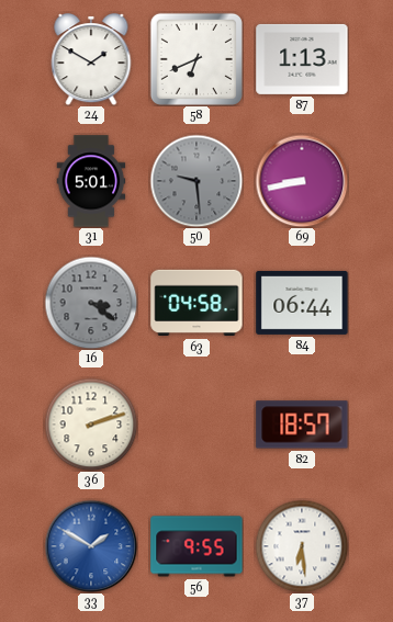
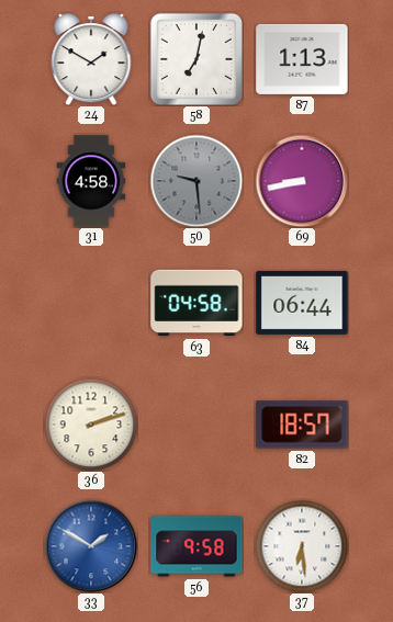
58: 6:41 -> 7:02
31: 5:01 -> 4:58
16: 3:21 -> none
56: 9:55 -> 9:58
